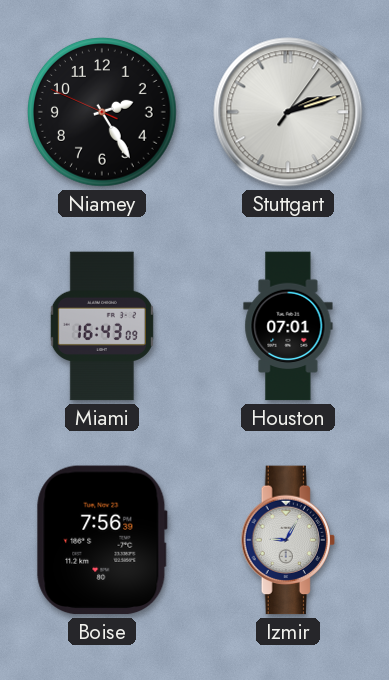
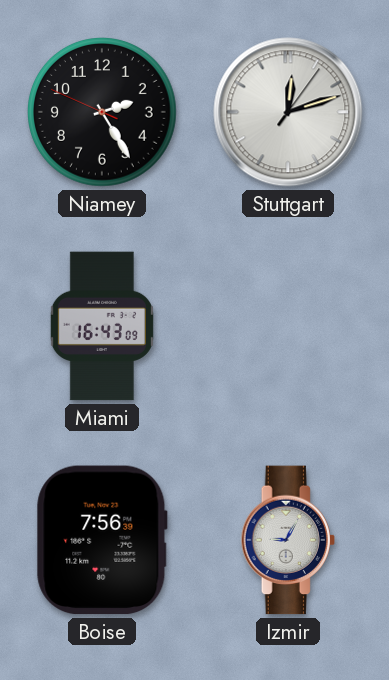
Stuttgart: 2:12 -> 12:12
Houston: 07:01 -> none
